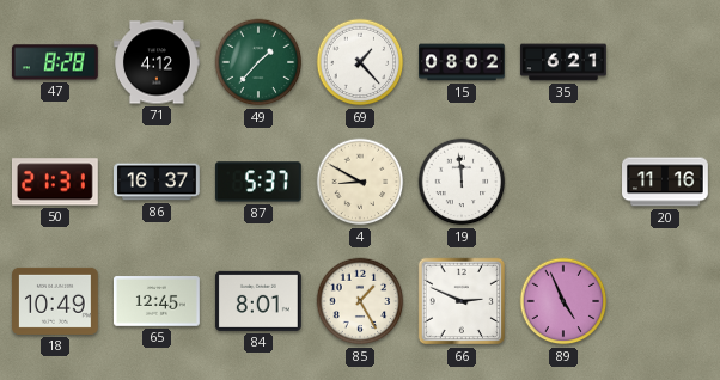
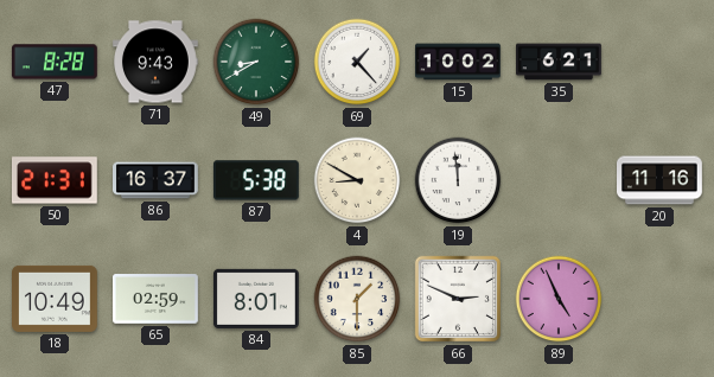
71: 4:12 -> 9:43
49: 1:37 -> 8:40
15: 08:02 -> 10:02
87: 5:37 -> 5:38
65: 12:45 -> 02:59
85: 1:25 -> 1:30
